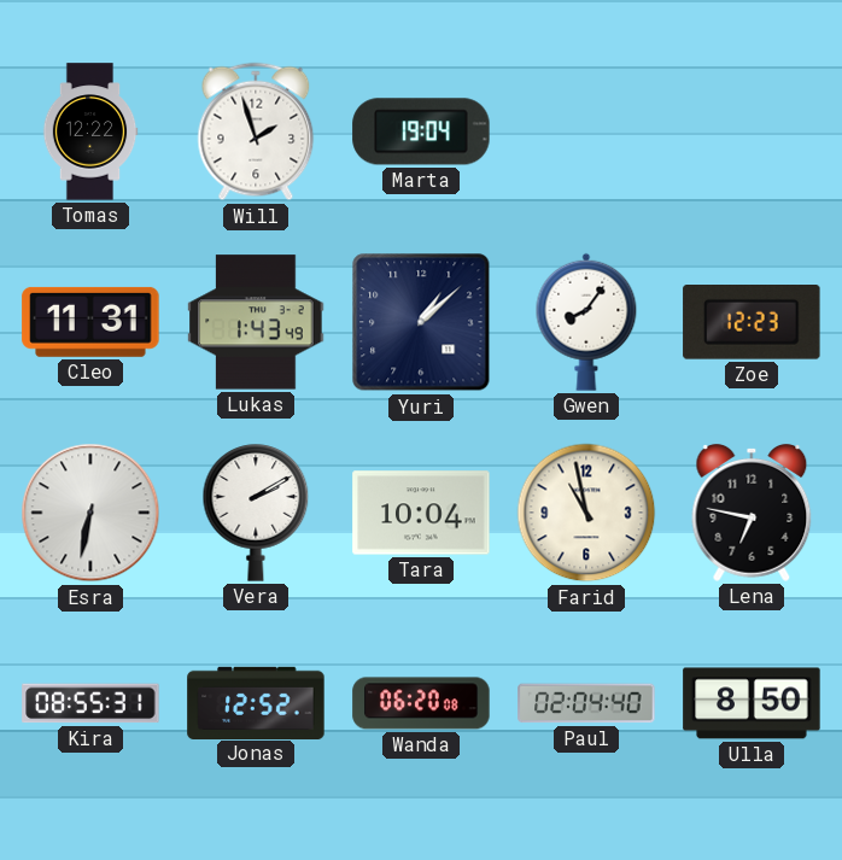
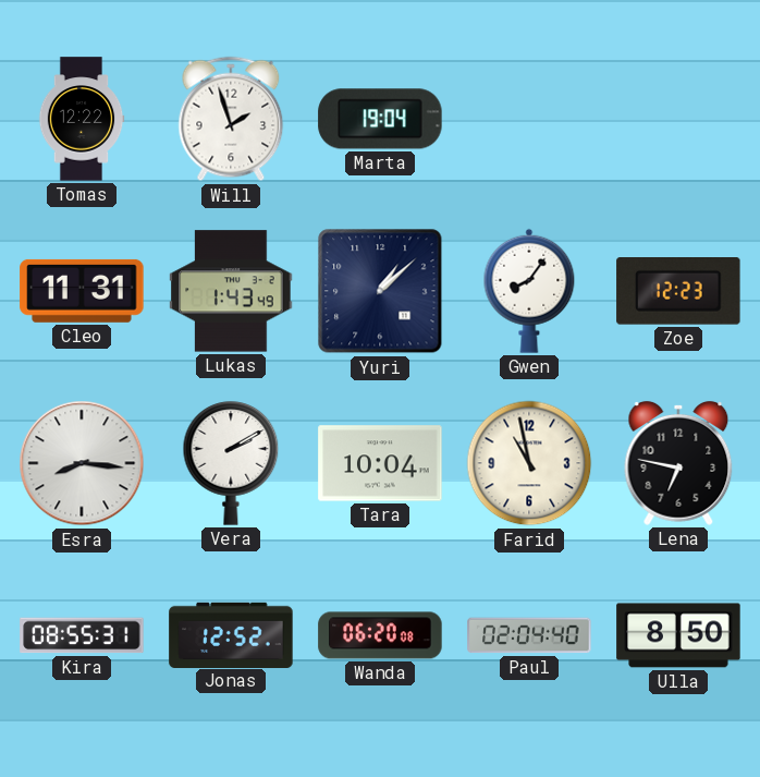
Esra: 6:32 -> 8:16
